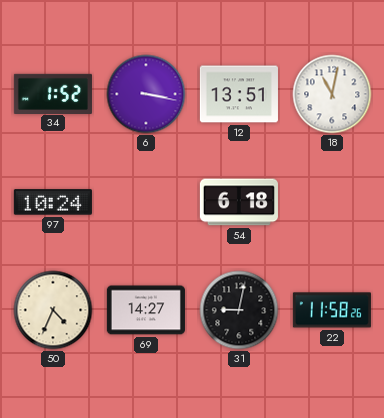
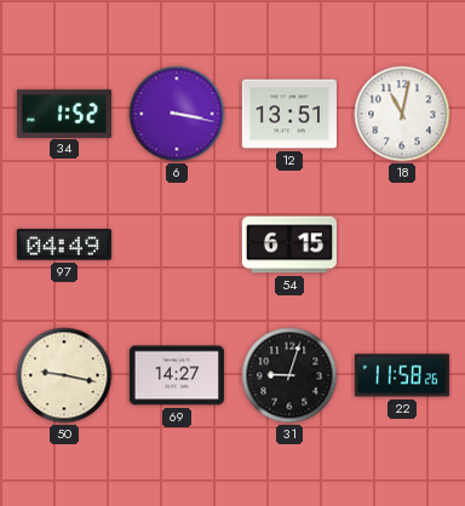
97: 10:24 -> 04:49
54: 6:18 -> 6:15
50: 4:34 -> 9:17
31: 9:02 -> 9:03
